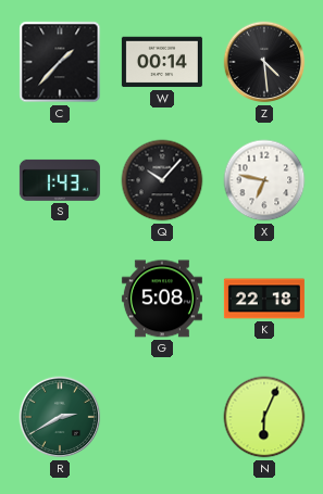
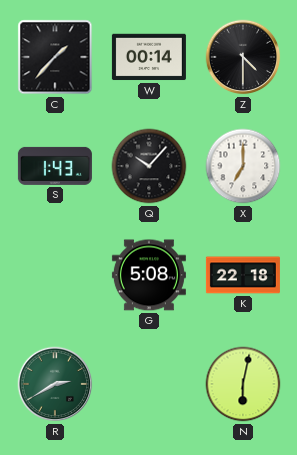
Z: 4:29 -> 4:30
X: 6:47 -> 7:00
N: 6:04 -> 6:02
